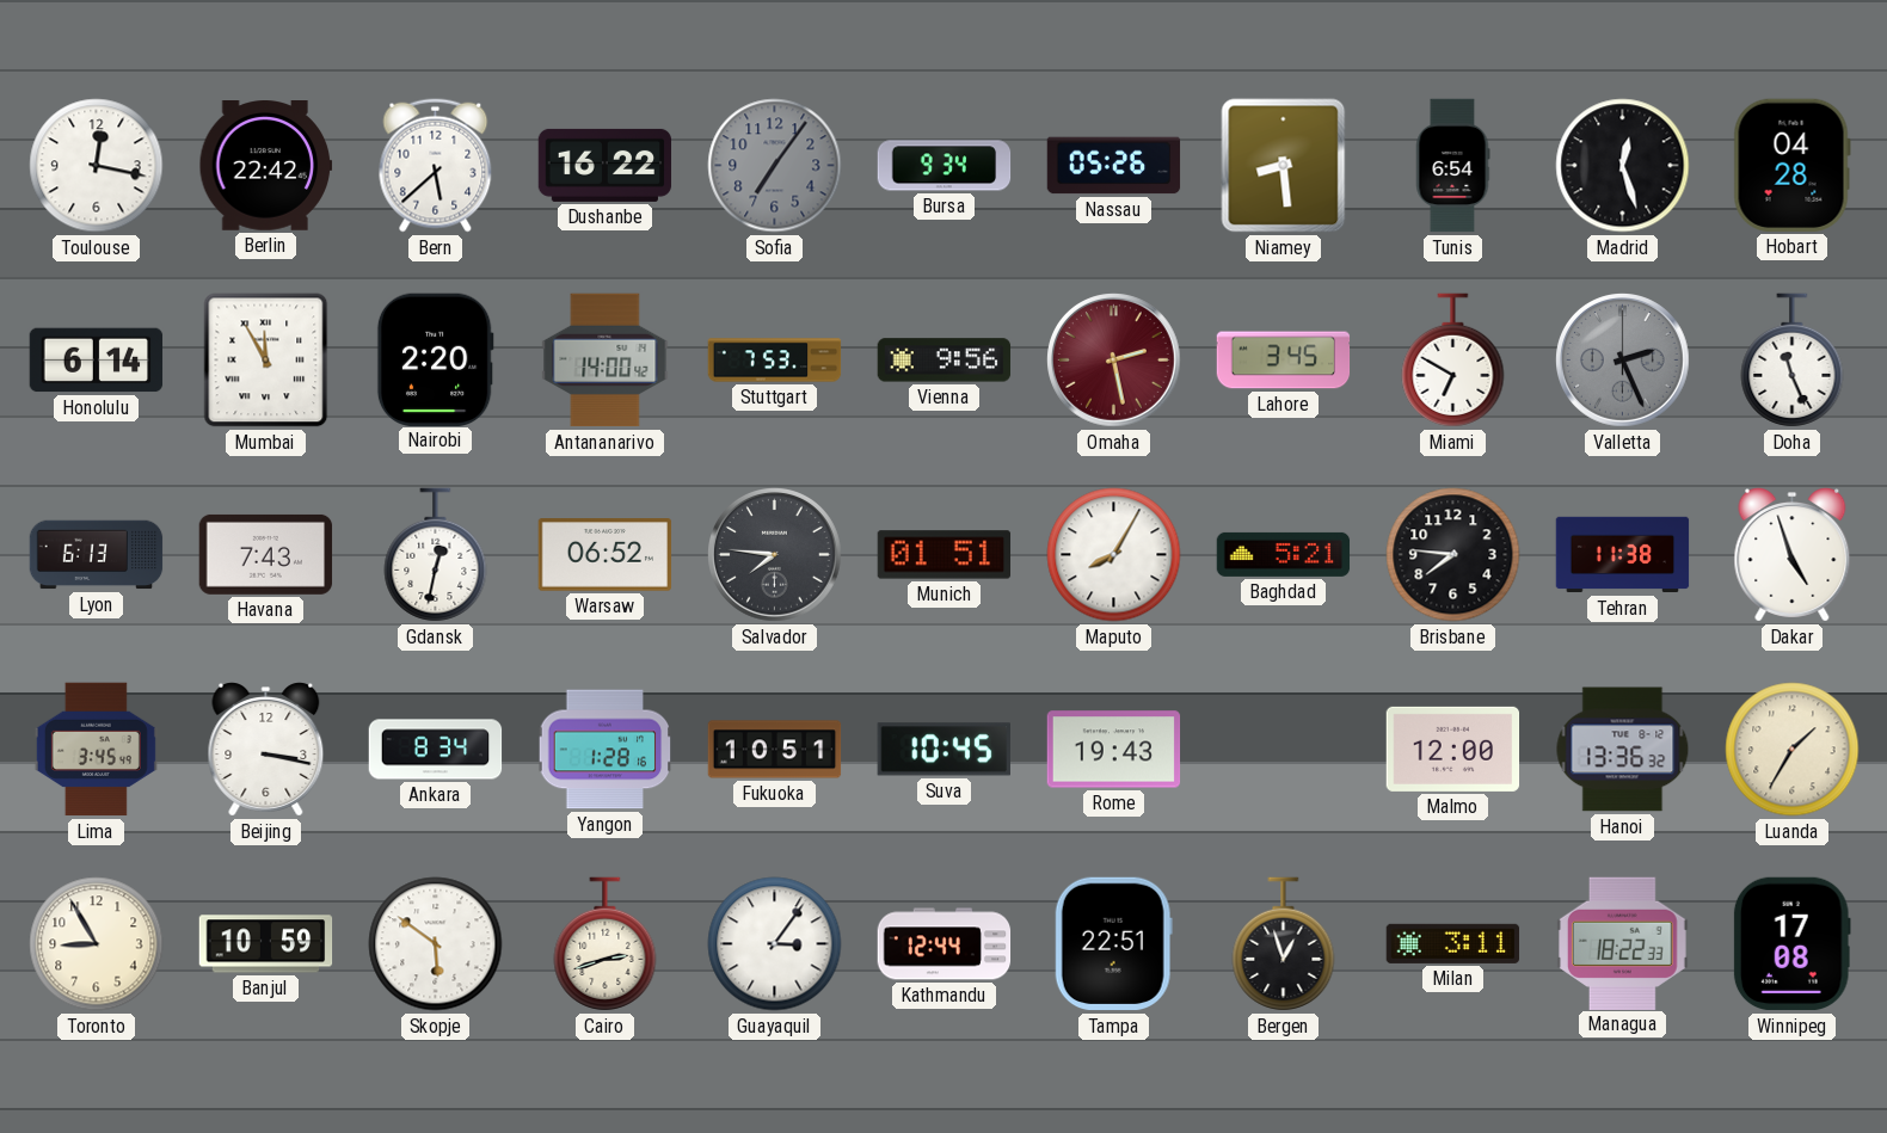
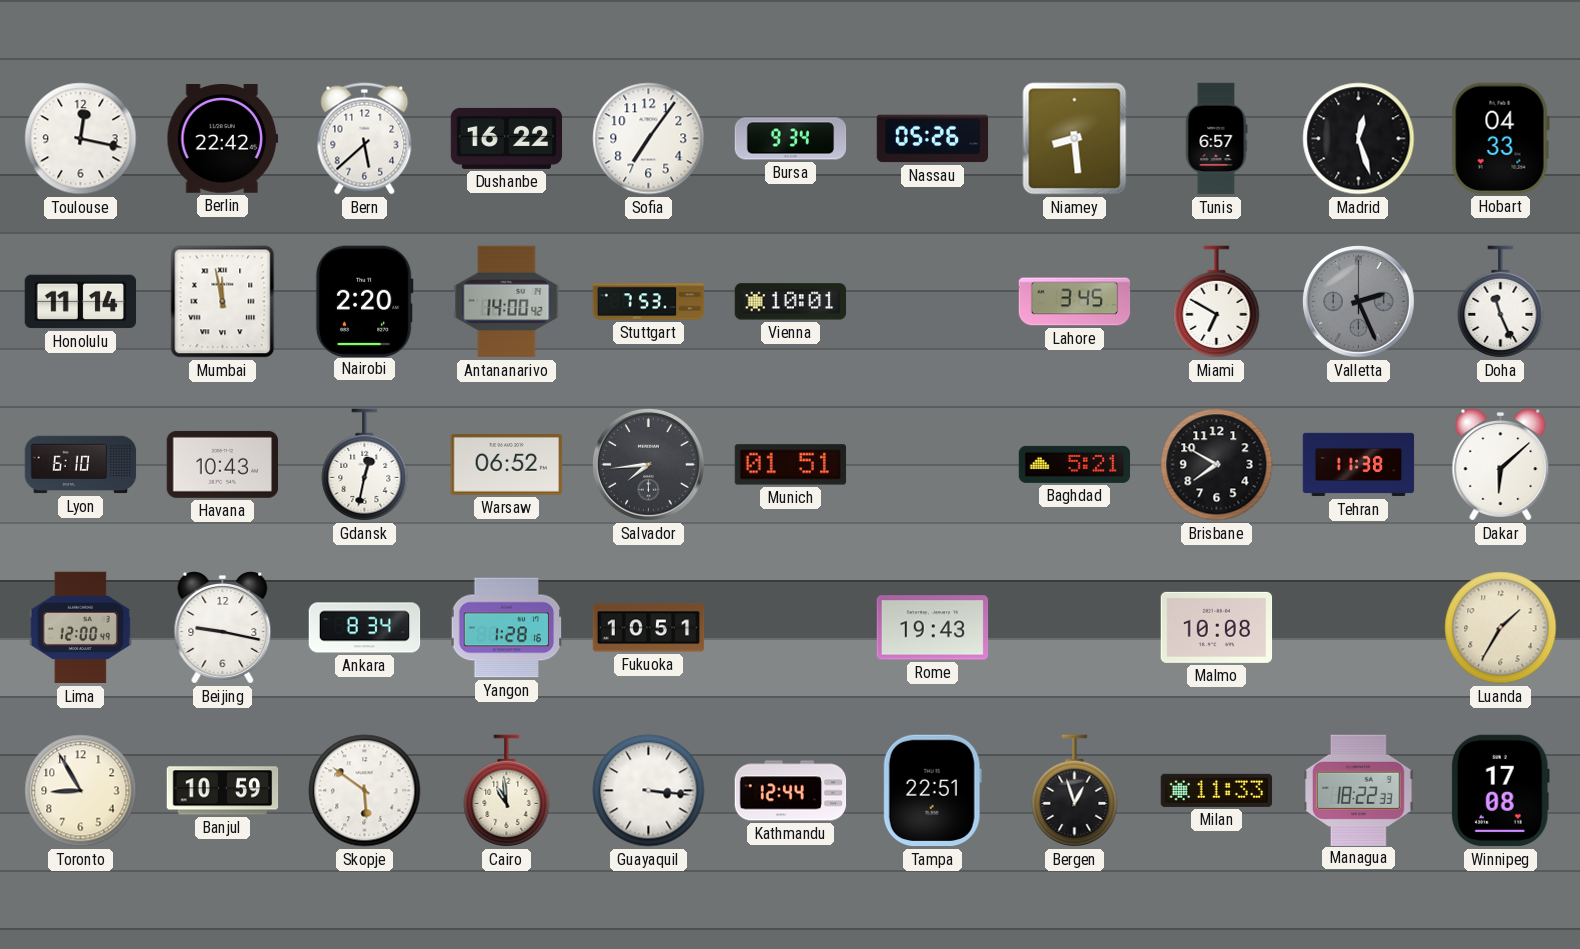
Sofia dial: grey -> white
Tunis: 6:54 -> 6:57
Hobart: 04:28 -> 04:33
Honolulu: 6:14 -> 11:14
Mumbai: 11:55 -> 11:58
Vienna: 9:56 -> 10:01
Omaha: 2:28 -> none
Lyon: 6:13 -> 6:10
Havana: 7:43 -> 10:43
Salvador: 7:46 -> 7:44
Maputo: 8:05 -> none
Brisbane: 7:46 -> 7:50
Dakar: 4:57 -> 6:08
Lima: 3:45 -> 12:00
Beijing: 3:17 -> 9:17
Suva: 10:45 -> none
Malmo: 12:00 -> 10:08
Hanoi: 13:36 -> none
Cairo: 2:42 -> 10:59
Guayaquil: 3:06 -> 3:16
Milan: 3:11 -> 11:33
